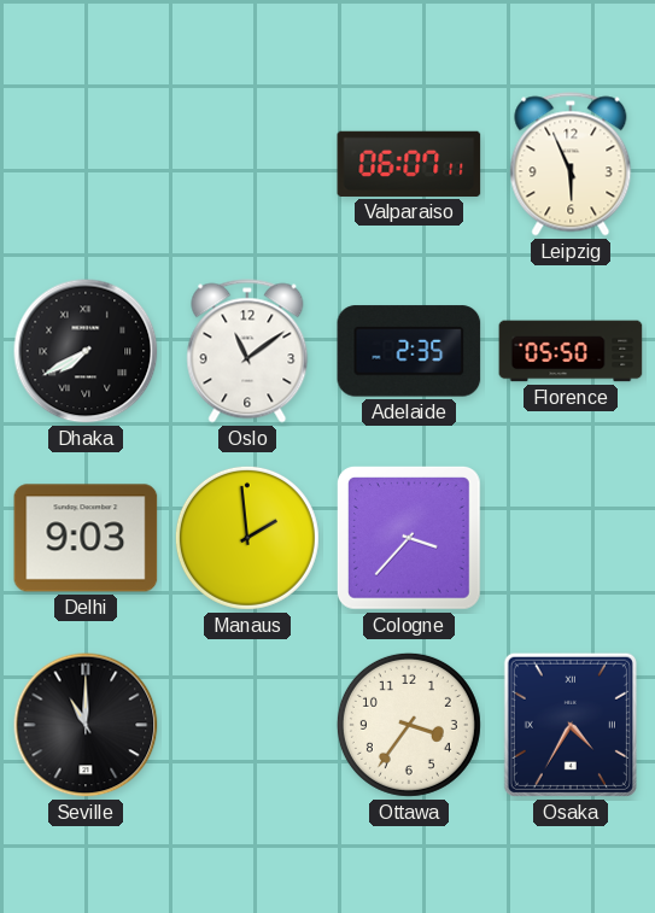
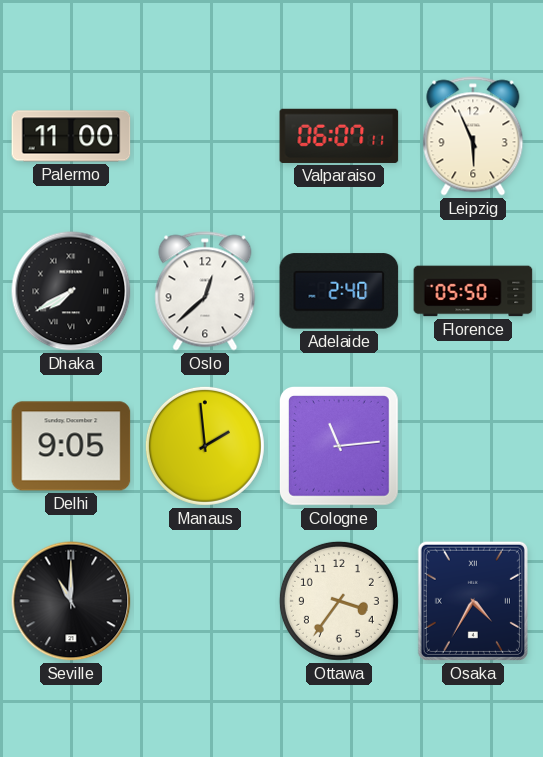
Palermo: none -> 11:00
Oslo: 11:09 -> 12:38
Adelaide: 2:35 -> 2:40
Delhi: 9:03 -> 9:05
Cologne: 3:37 -> 11:14
